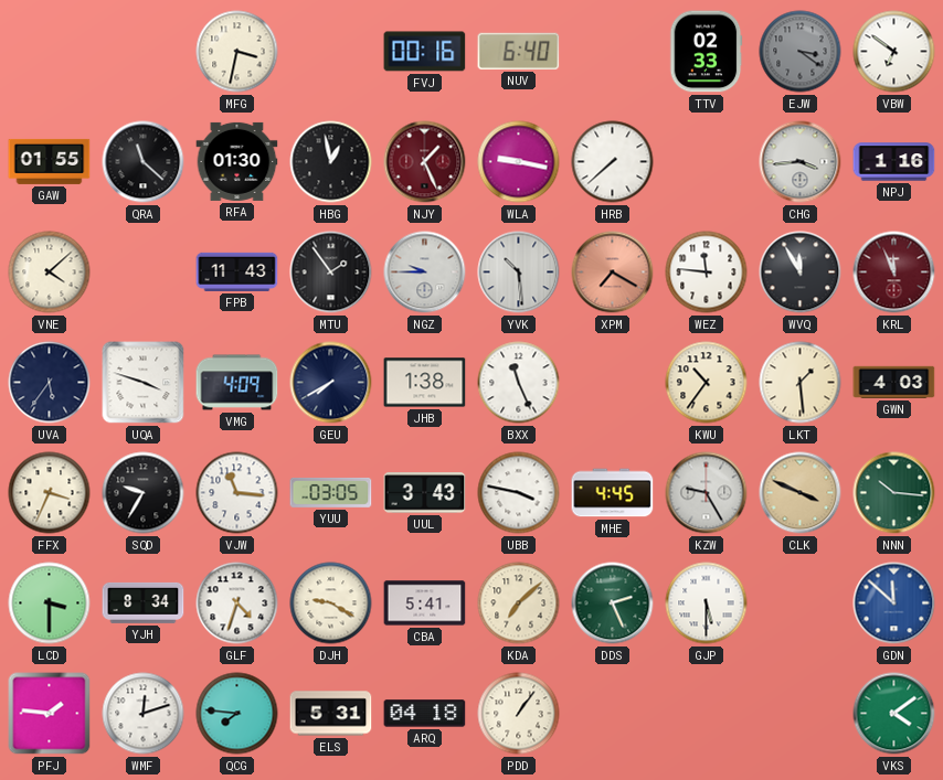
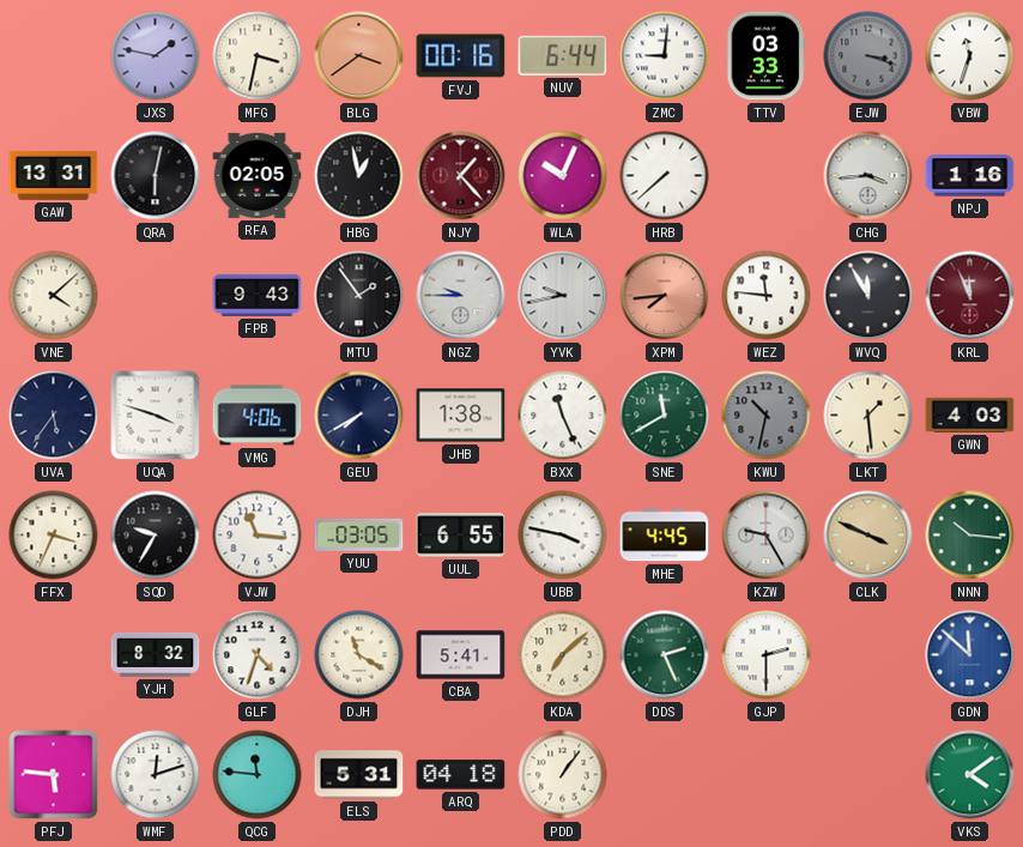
JXS: none -> 1:47
BLG: none -> 3:39
NUV: 6:40 -> 6:44
ZMC: none -> 9:01
TTV: 02:33 -> 03:33
EJW: 3:21 -> 3:18
VBW: 6:51 -> 11:33
GAW: 01:55 -> 13:31
QRA: 11:22 -> 6:02
RFA: 01:30 -> 02:05
NJY: 1:26 -> 1:23
WLA: 9:17 -> 10:04
FPB: 11:43 -> 9:43
YVK: 10:29 -> 9:43
XPM: 7:20 -> 7:44
VMG: 4:09 -> 4:06
SNE: none -> 11:40
KWU: 10:36 -> 10:32
KWU dial: cream -> grey
UUL: 3:43 -> 6:55
LCD: 3:30 -> none
YJH: 8:34 -> 8:32
DJH: 9:20 -> 11:20
GJP: 5:30 -> 2:30
PFJ: 1:46 -> 5:46
QCG: 7:46 -> 11:46
